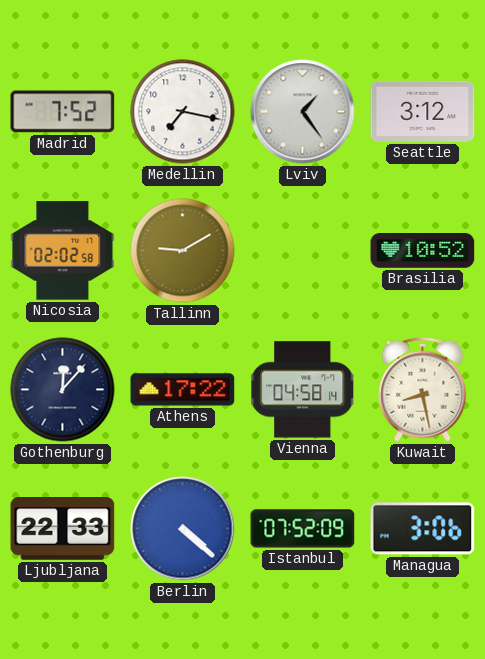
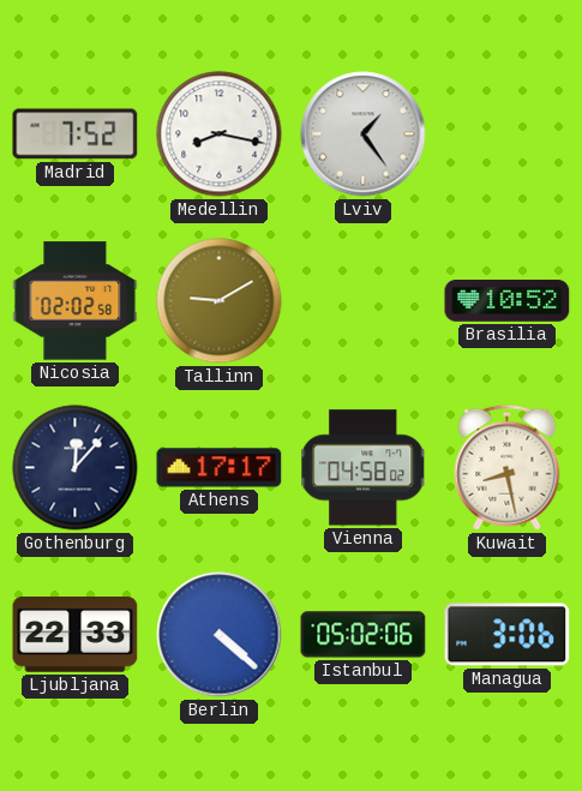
Medellin: 7:17 -> 8:17
Seattle: 3:12 -> none
Athens: 17:22 -> 17:17
Vienna: 04:58:14 -> 04:58:02
Istanbul: 07:52 -> 05:02
